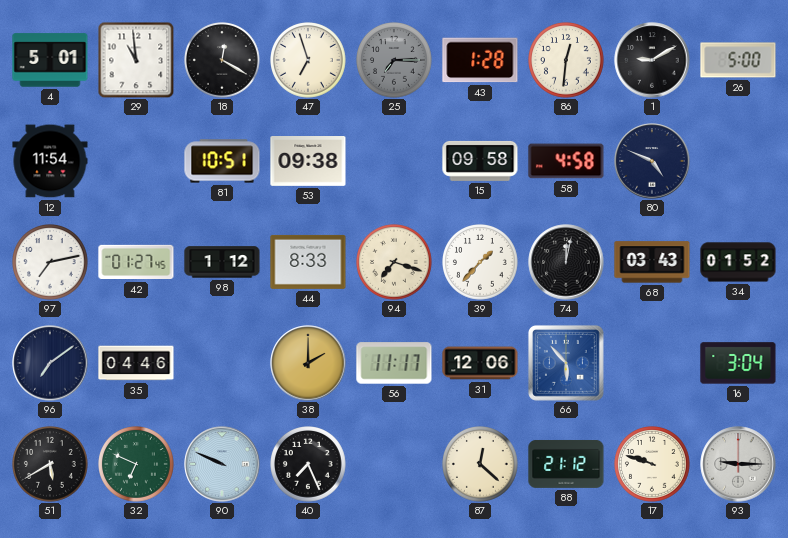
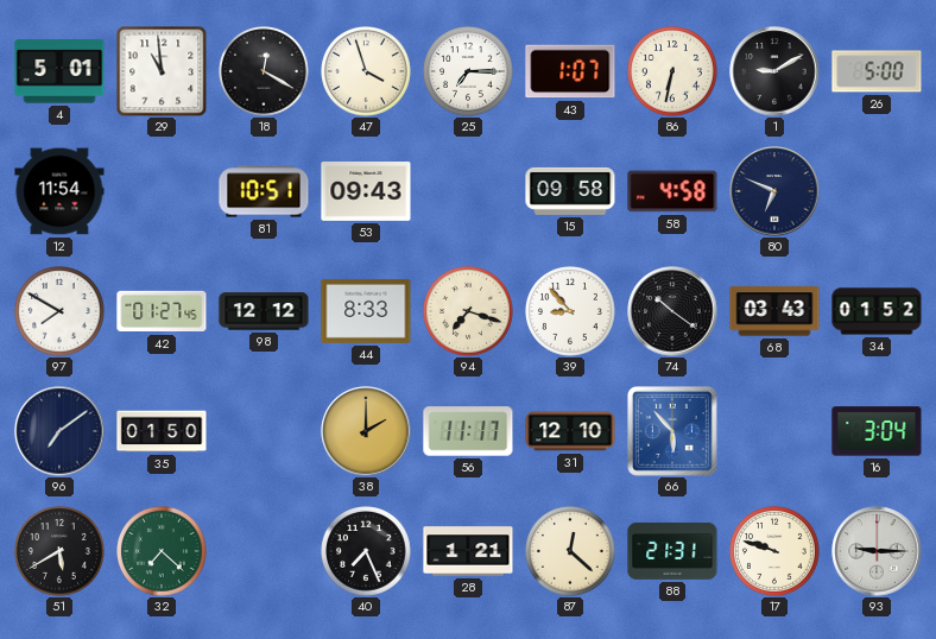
47: 6:57 -> 3:57
25 dial: grey -> white
43: 1:28 -> 1:07
86: 12:31 -> 6:32
53: 09:38 -> 09:43
80: 4:49 -> 6:49
97: 7:13 -> 7:50
98: 1:12 -> 12:12
39: 1:37 -> 8:53
74: 12:02 -> 10:21
35: 04:46 -> 01:50
31: 12:06 -> 12:10
32: 6:49 -> 7:22
90: 9:49 -> none
28: none -> 1:21
88: 21:12 -> 21:31
